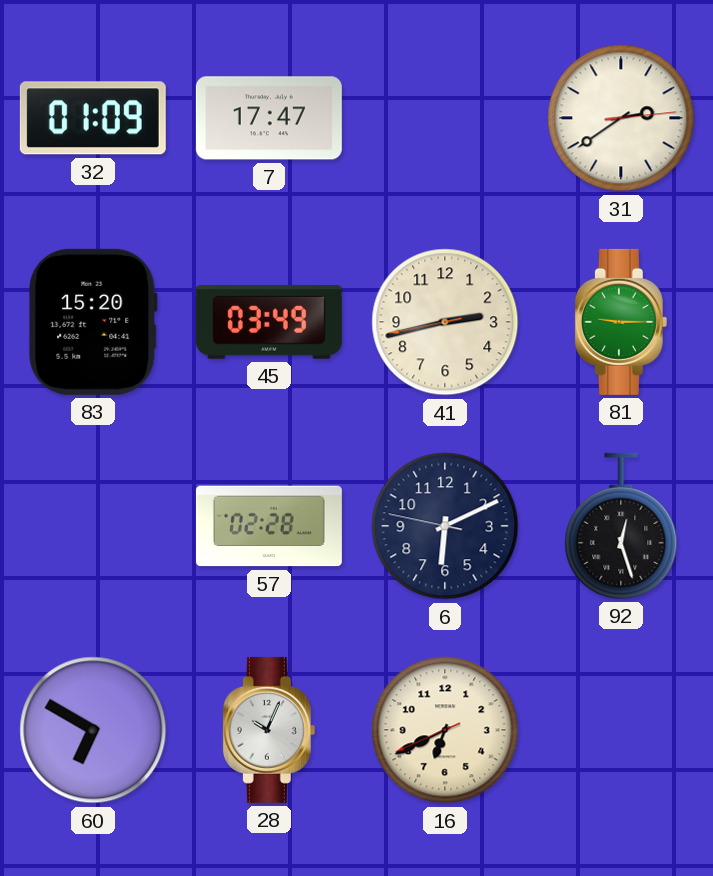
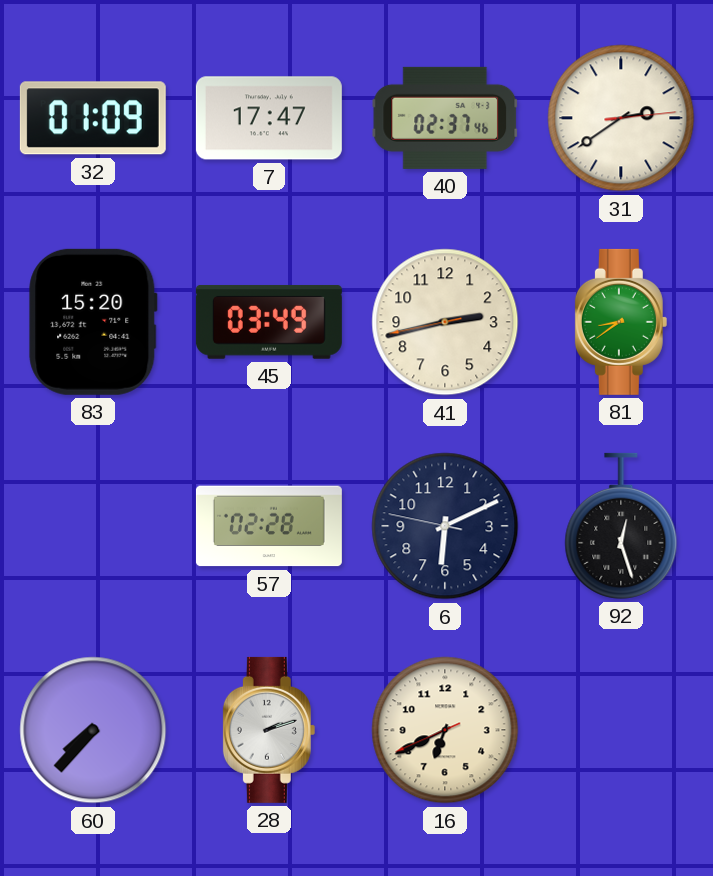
40: none -> 02:37
81: 9:15 -> 8:39
60: 6:50 -> 7:37
28: 10:04 -> 2:12
